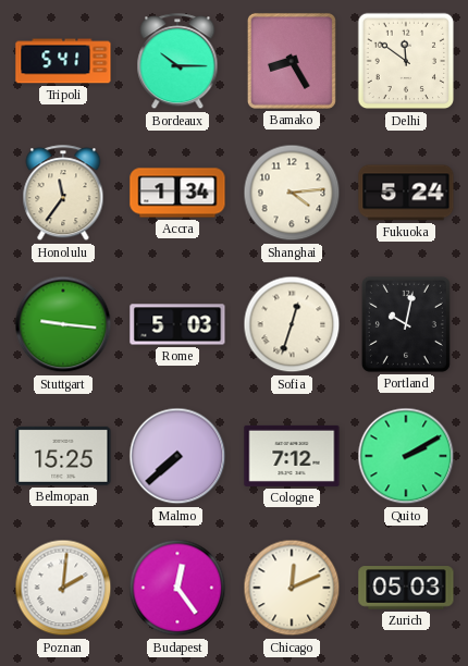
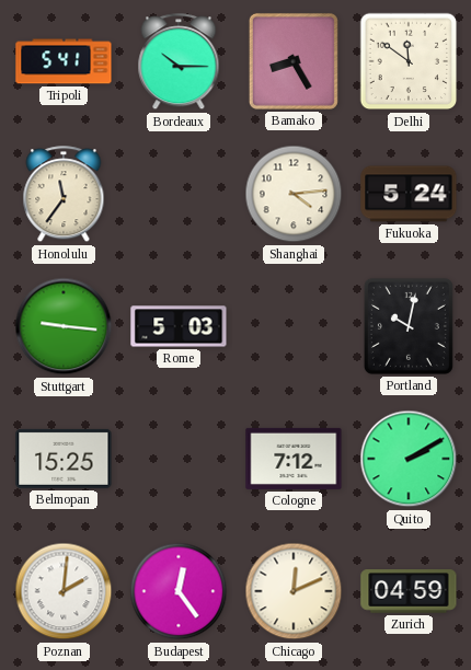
Accra: 1:34 -> none
Sofia: 12:33 -> none
Malmo: 7:38 -> none
Zurich: 05:03 -> 04:59
